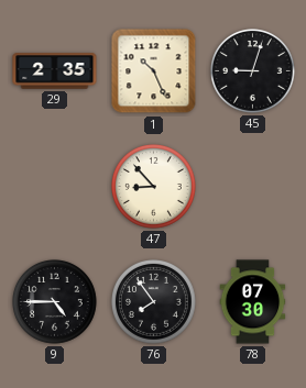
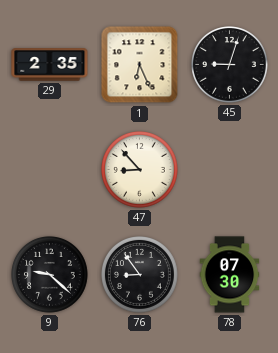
1: 10:26 -> 6:26
9: 4:45 -> 9:22
76: 7:54 -> 8:54
